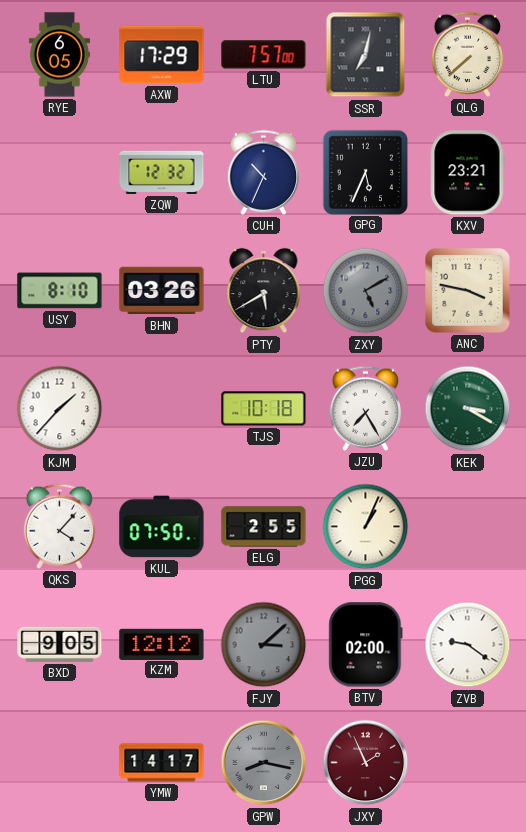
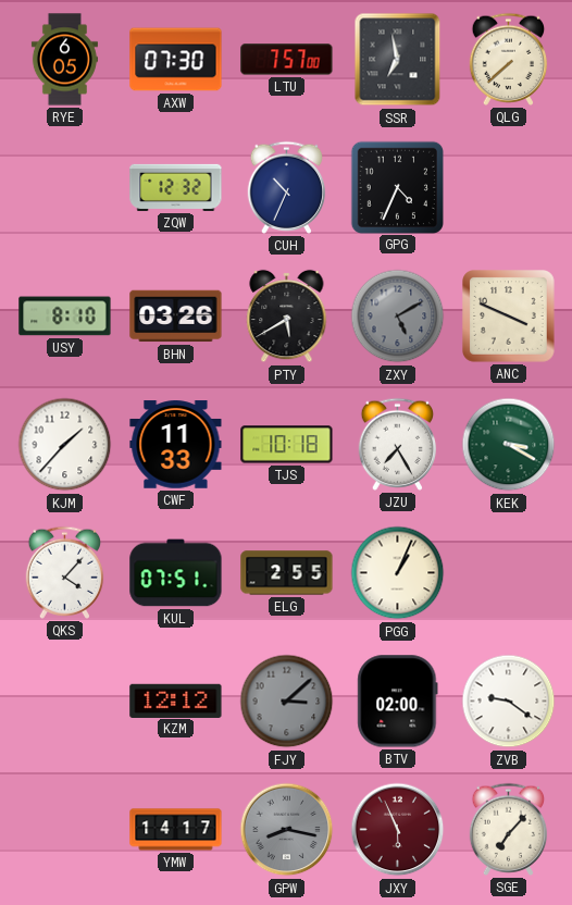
AXW: 17:29 -> 07:30
SSR: 7:02 -> 6:58
GPG: 5:34 -> 4:34
KXV: 23:21 -> none
ANC: 3:47 -> 3:49
CWF: none -> 11:33
KUL: 07:50 -> 07:51
BXD: 9:05 -> none
JXY: 1:56 -> 5:56
SGE: none -> 7:07
